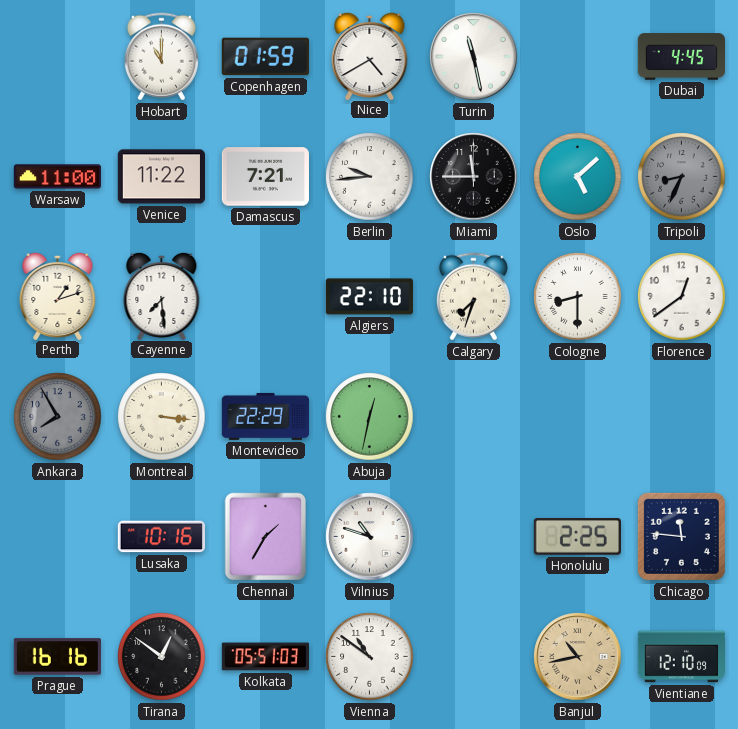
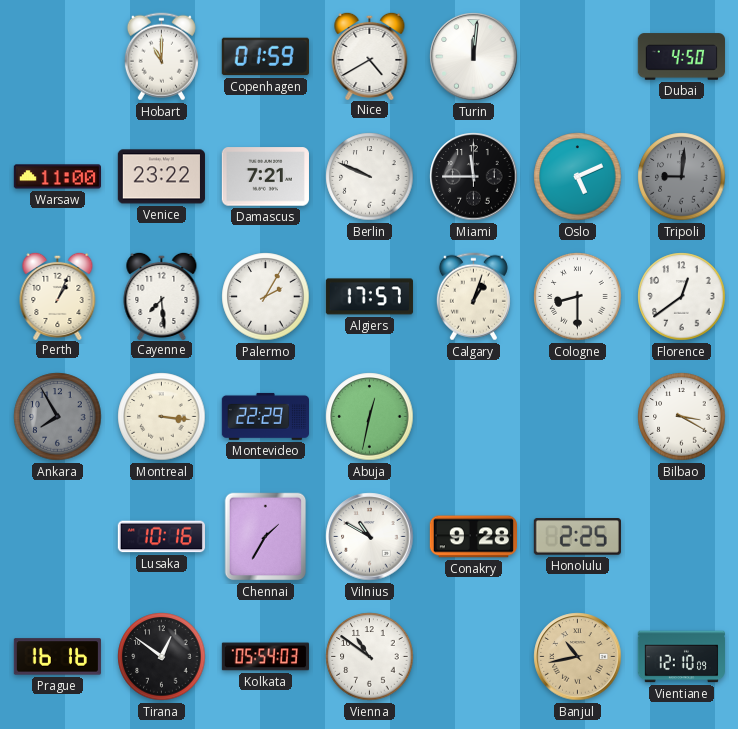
Turin: 11:28 -> 12:01
Dubai: 4:45 -> 4:50
Venice: 11:22 -> 23:22
Berlin: 9:44 -> 9:49
Oslo: 5:08 -> 5:11
Tripoli: 8:34 -> 9:01
Perth: 1:12 -> 1:04
Palermo: none -> 2:05
Algiers: 22:10 -> 17:57
Calgary: 7:33 -> 1:03
Bilbao: none -> 3:20
Vilnius: 10:48 -> 10:50
Conakry: none -> 9:28
Chicago: 11:46 -> none
Kolkata: 05:51 -> 05:54
